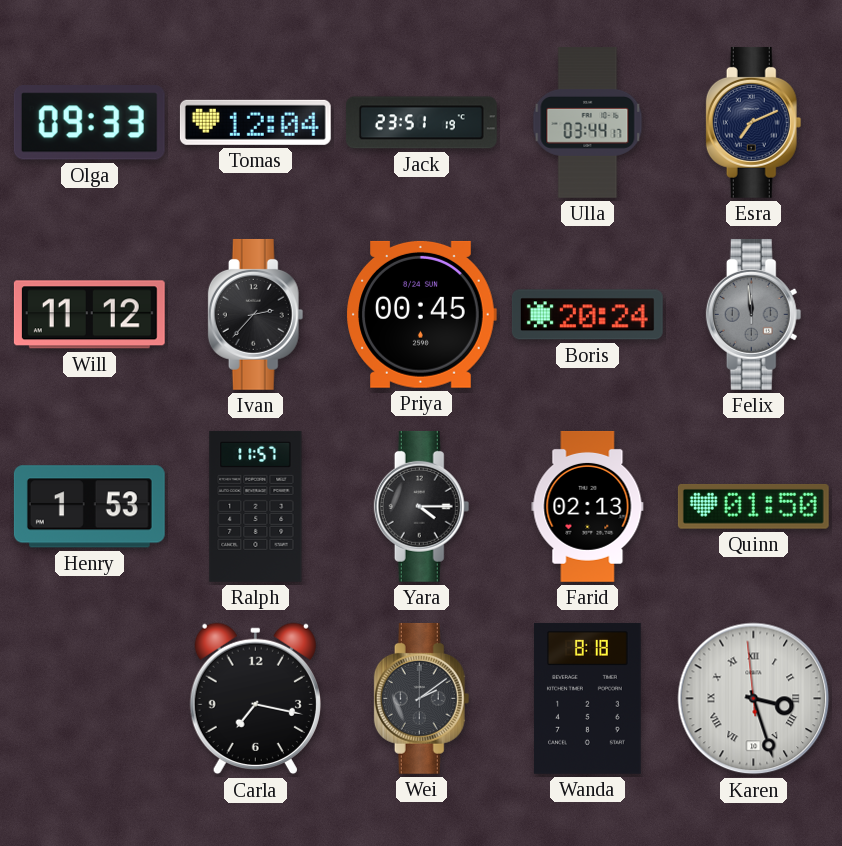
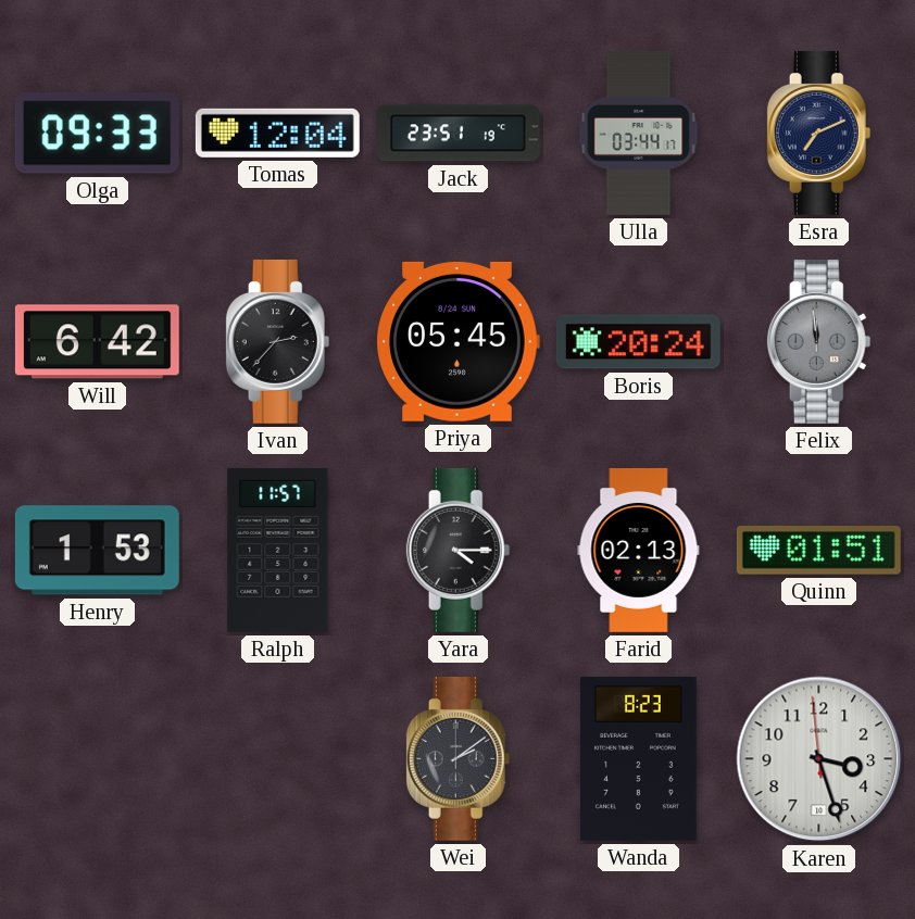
Will: 11:12 -> 6:42
Priya: 00:45 -> 05:45
Quinn: 01:50 -> 01:51
Carla: 7:17 -> none
Wanda: 8:18 -> 8:23
Karen numerals: Roman -> Arabic
